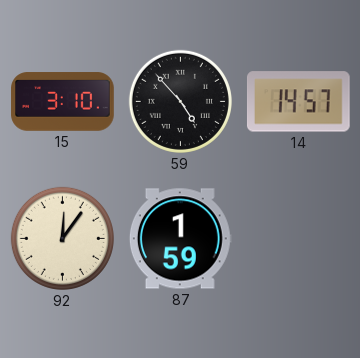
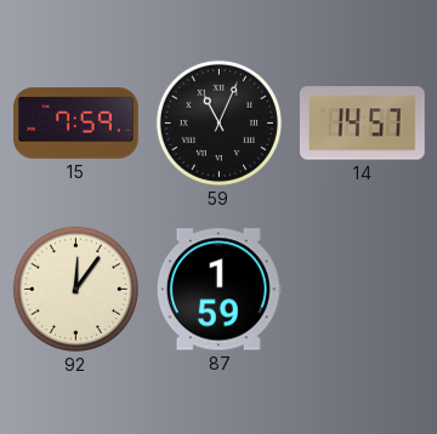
15: 3:10 -> 7:59
59: 4:53 -> 11:04
